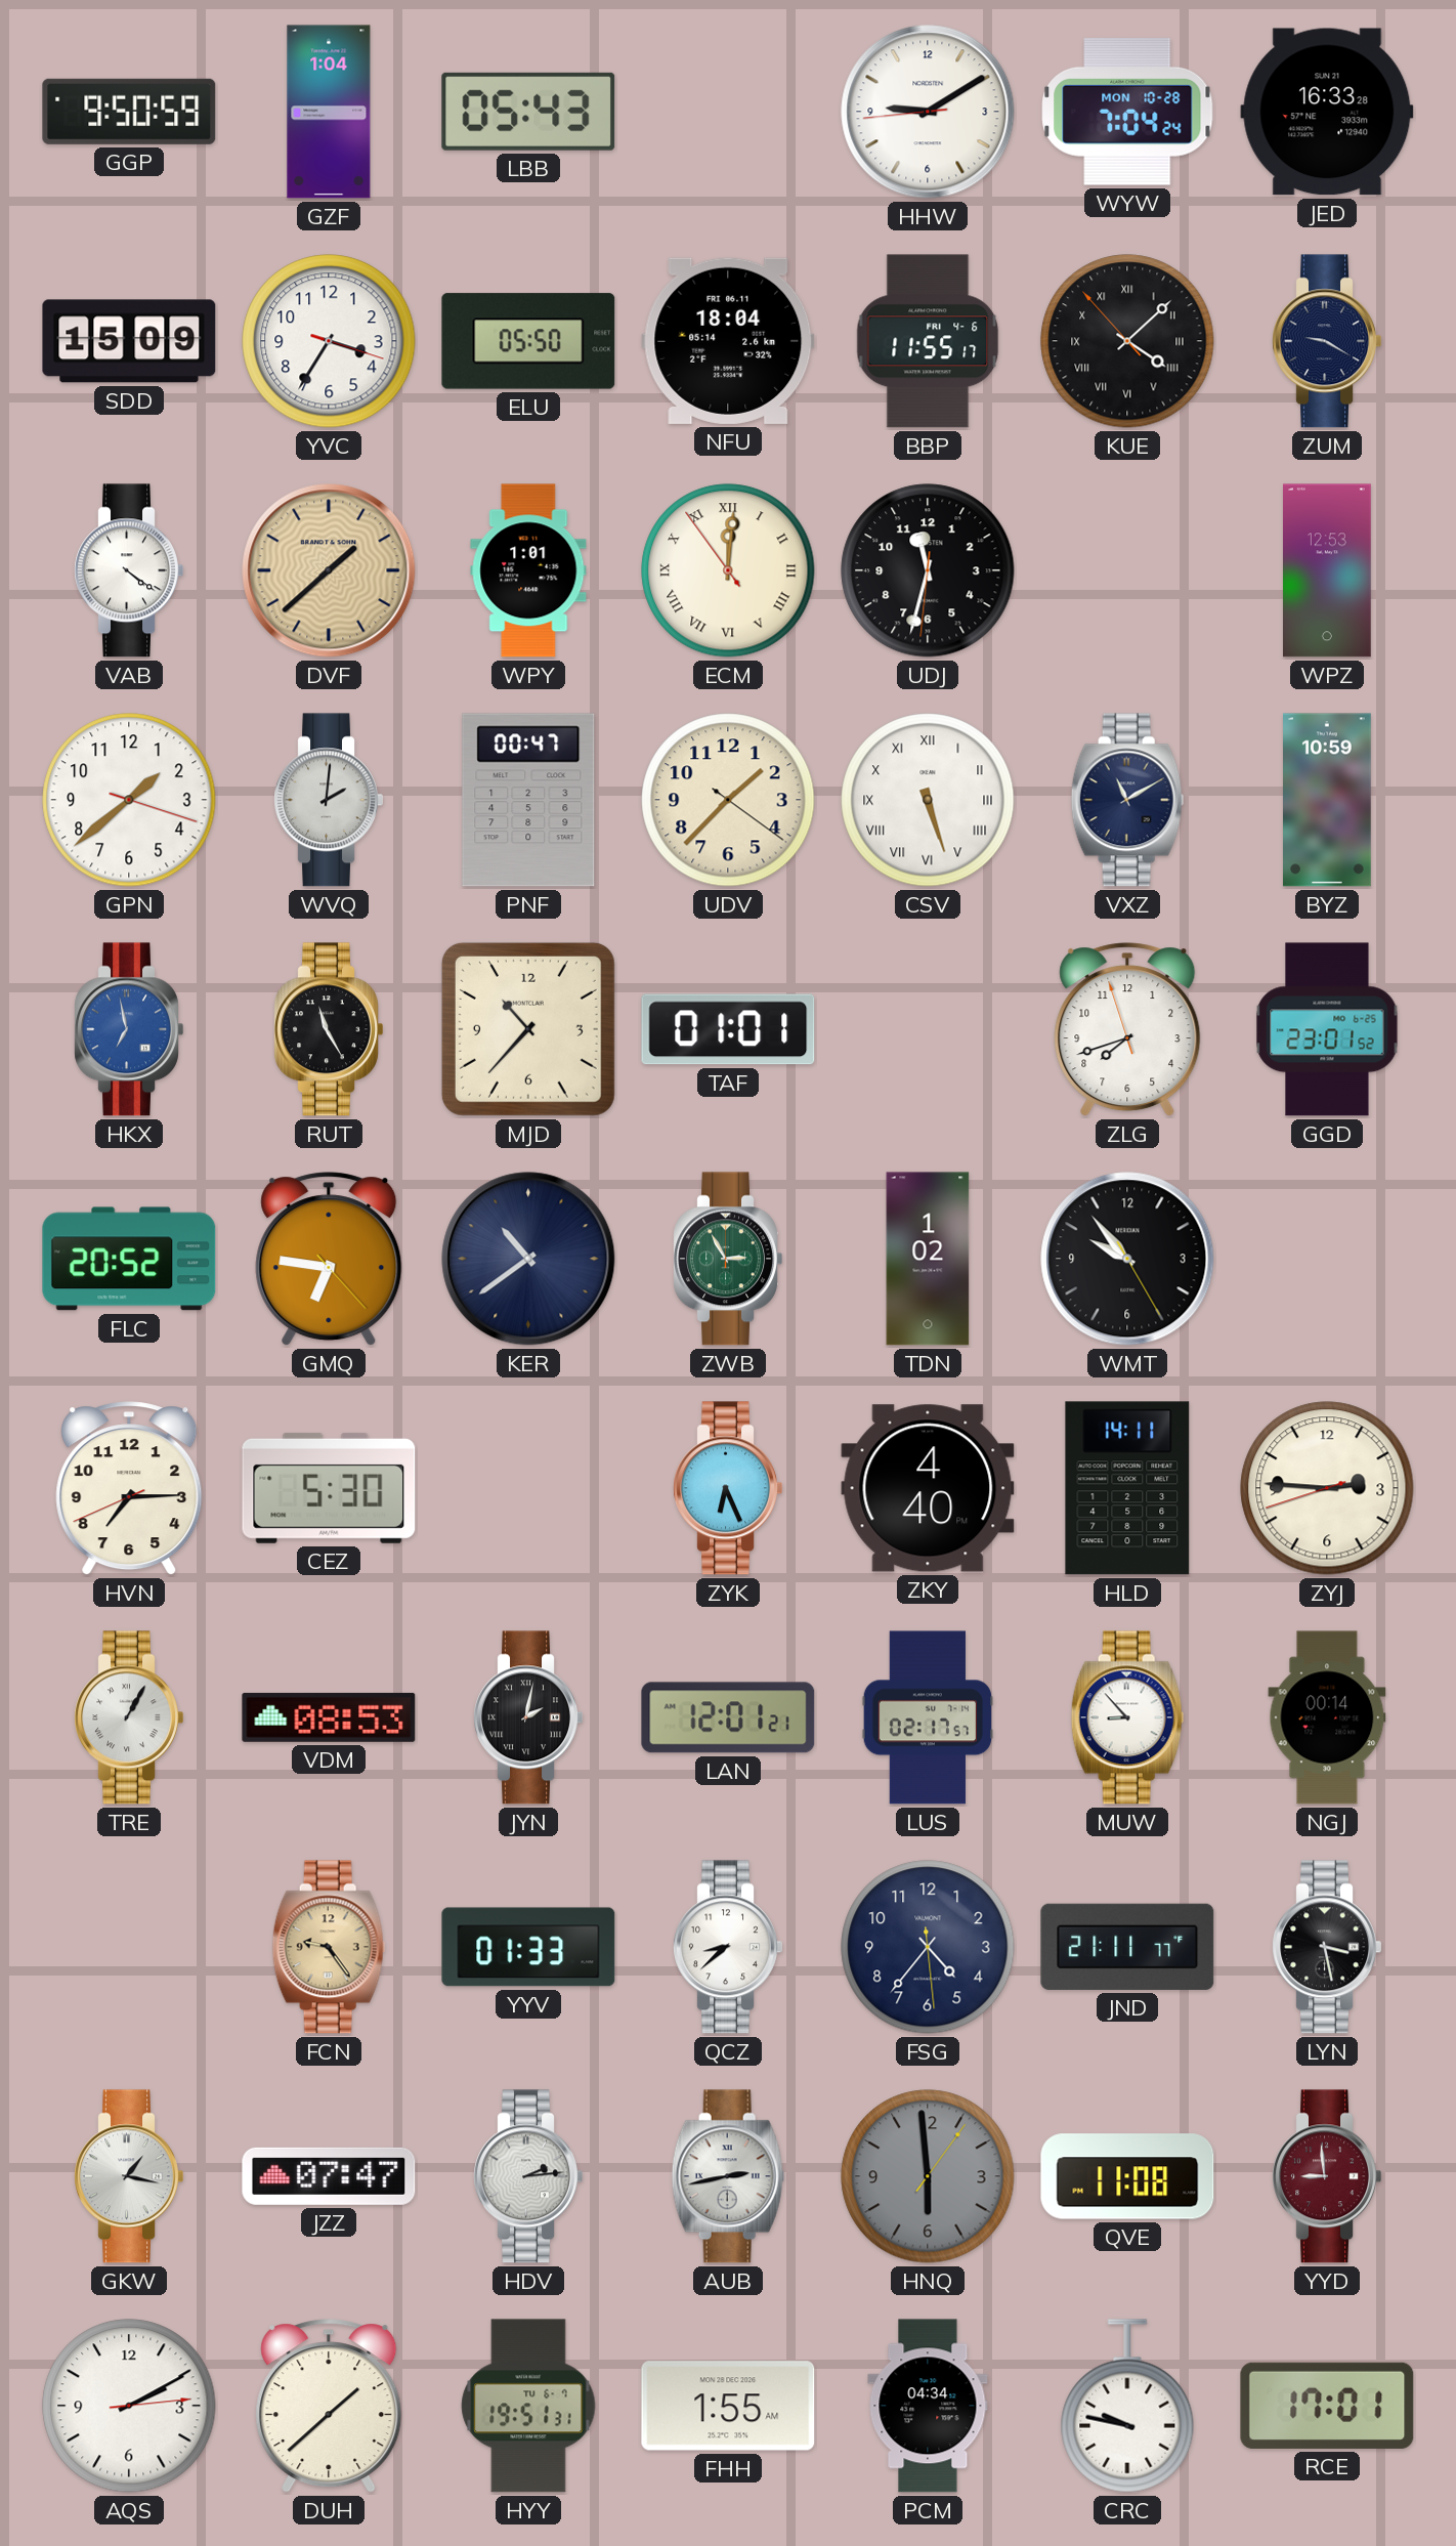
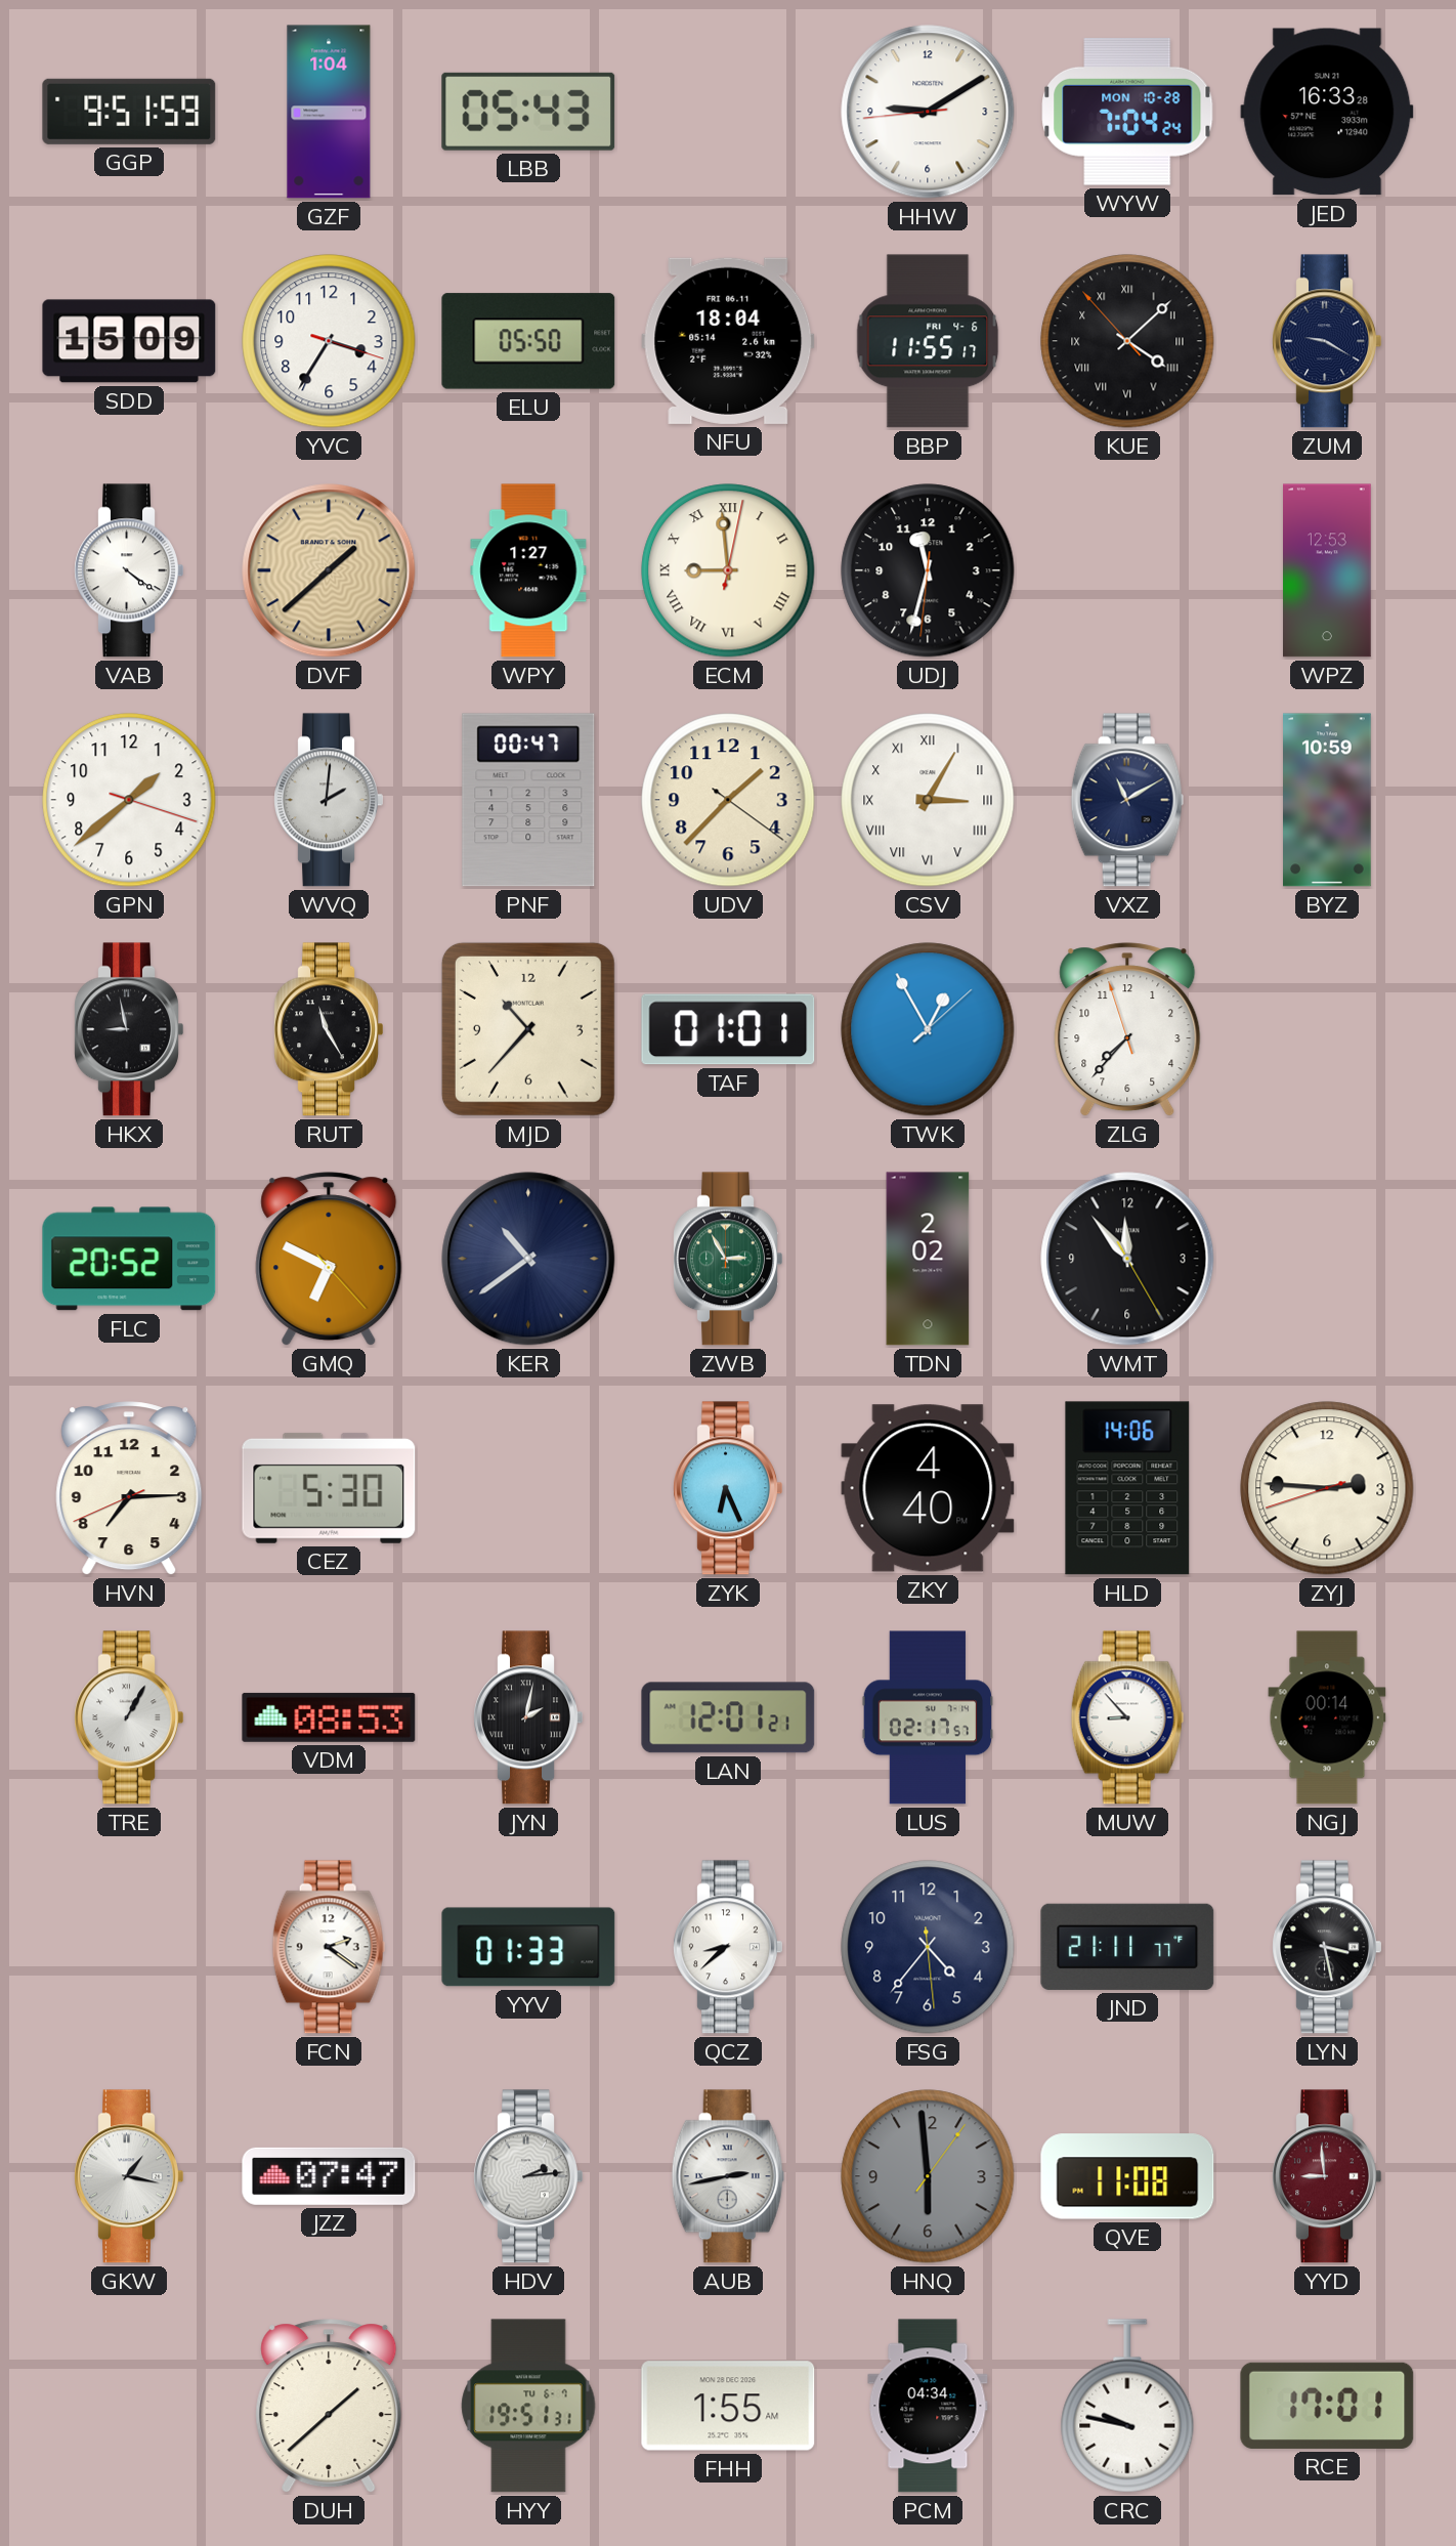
GGP: 9:50 -> 9:51
WPY: 1:01 -> 1:27
ECM: 12:00 -> 8:59
CSV: 5:27 -> 3:05
HKX: 6:58 -> 8:58
HKX dial: blue -> black
TWK: none -> 12:55
ZLG: 7:41 -> 7:36
GGD: 23:01 -> none
GMQ: 6:46 -> 6:49
TDN: 1:02 -> 2:02
WMT: 9:53 -> 11:53
HLD: 14:11 -> 14:06
FCN: 9:24 -> 2:21
FCN dial: champagne -> white
AQS: 2:10 -> none
